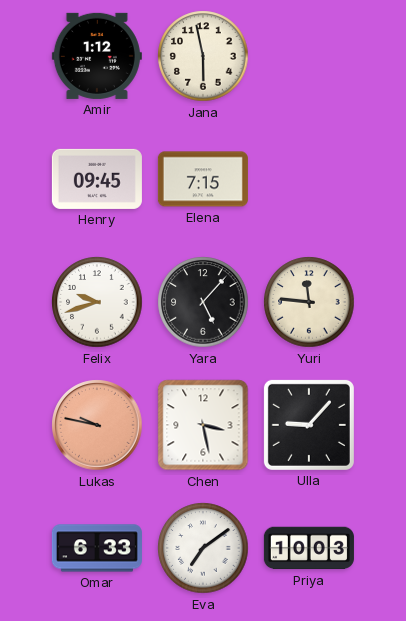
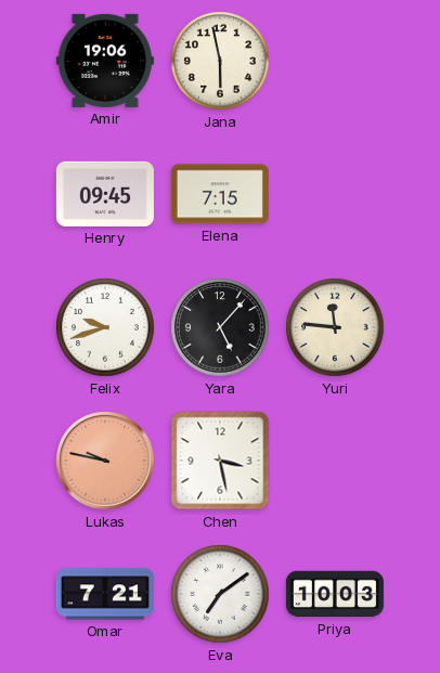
Amir: 1:12 -> 19:06
Ulla: 9:07 -> none
Omar: 6:33 -> 7:21
